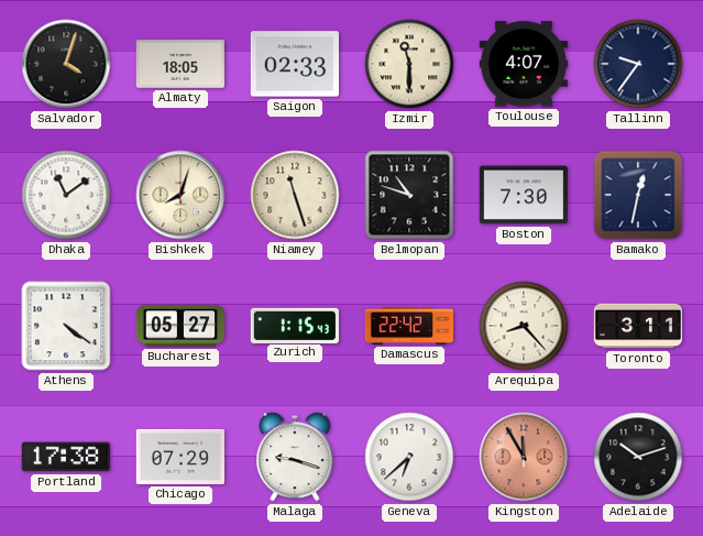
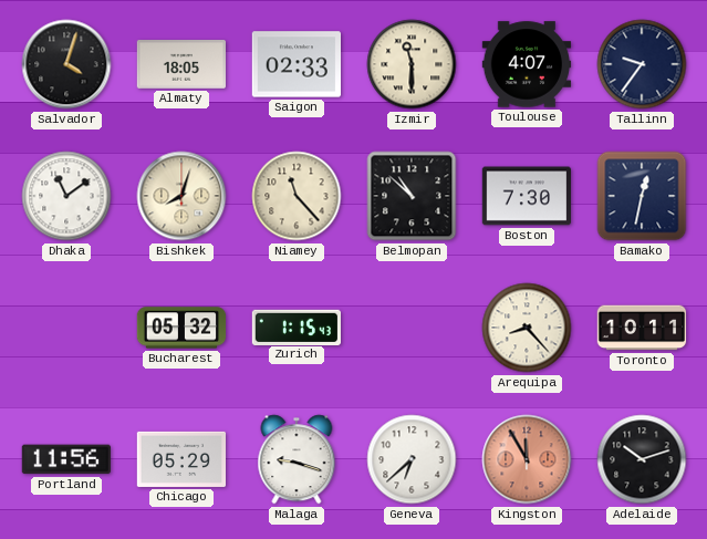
Niamey: 11:27 -> 11:23
Belmopan: 10:48 -> 10:52
Athens: 4:21 -> none
Bucharest: 05:27 -> 05:32
Damascus: 22:42 -> none
Toronto: 3:11 -> 10:11
Portland: 17:38 -> 11:56
Chicago: 07:29 -> 05:29
